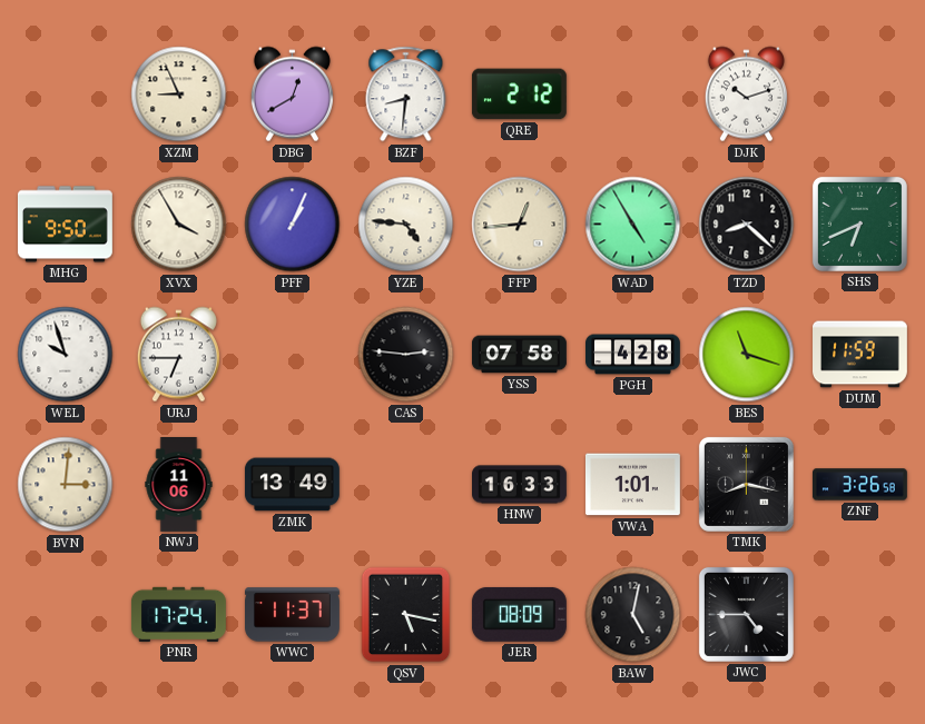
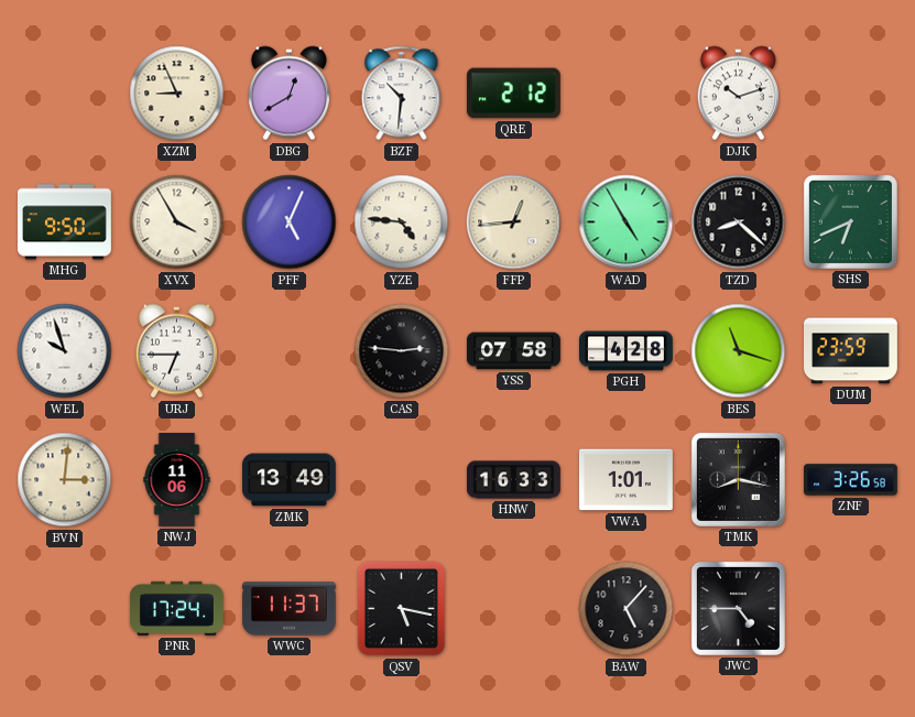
BZF: 8:31 -> 10:31
PFF: 1:04 -> 5:04
DUM: 11:59 -> 23:59
JER: 08:09 -> none
BAW: 5:02 -> 5:07
